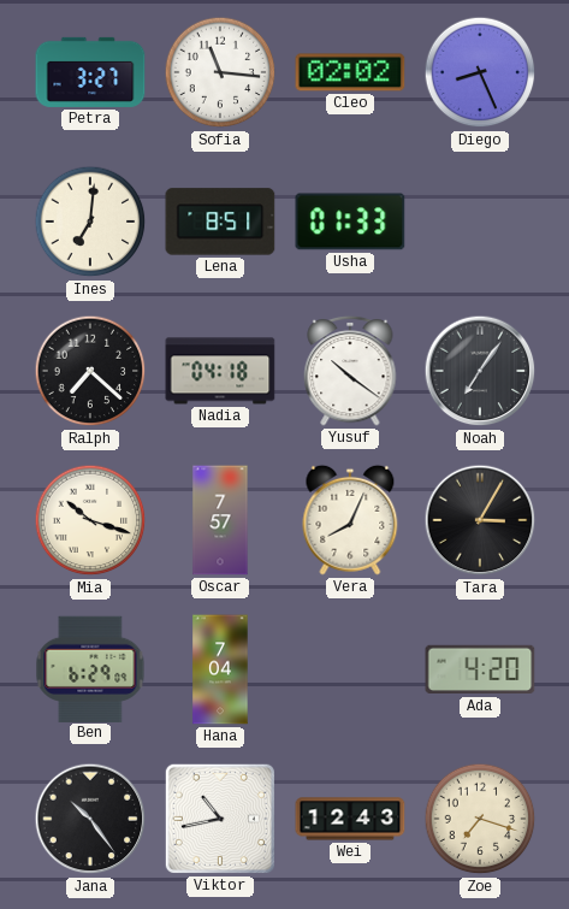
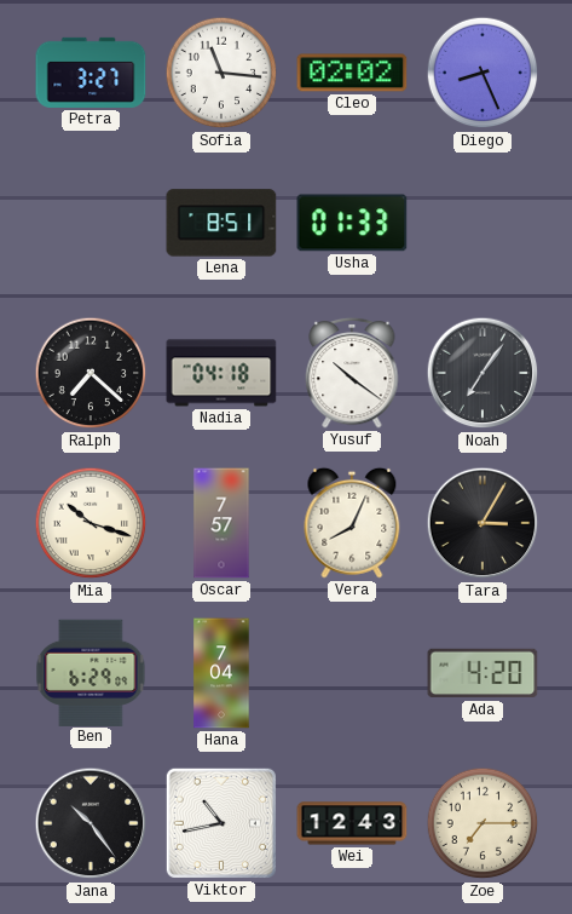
Ines: 7:01 -> none
Zoe: 7:18 -> 7:15
